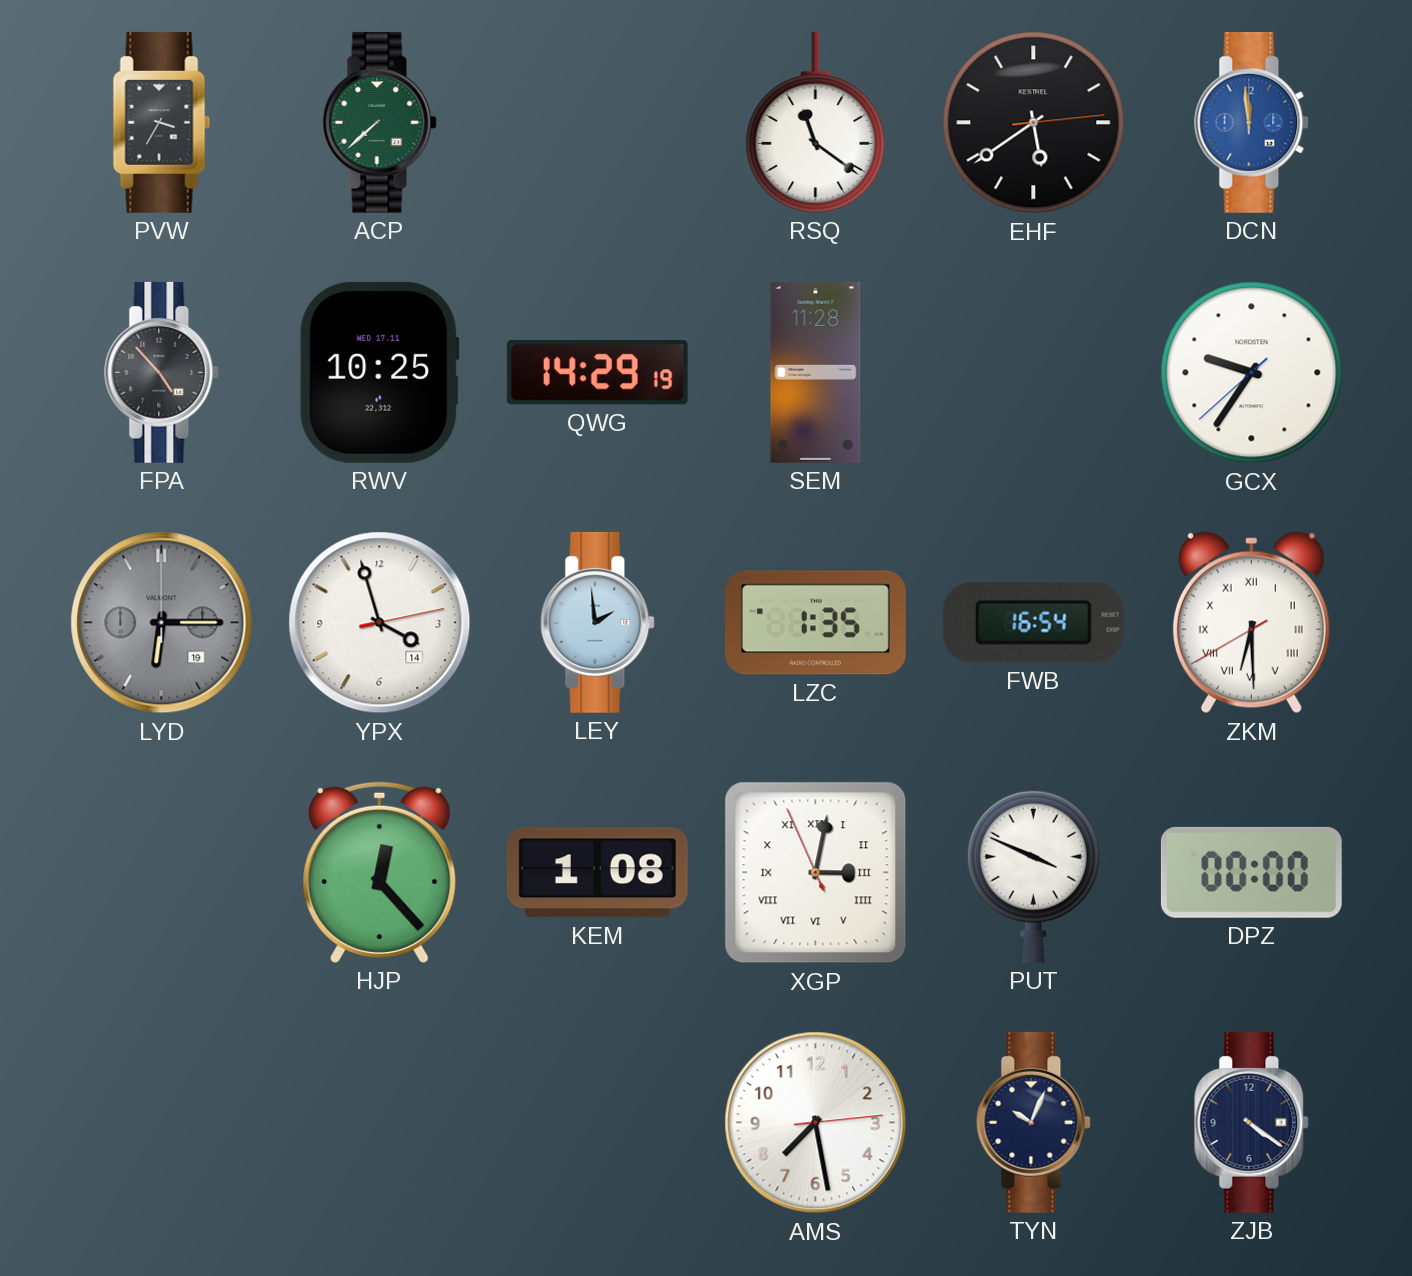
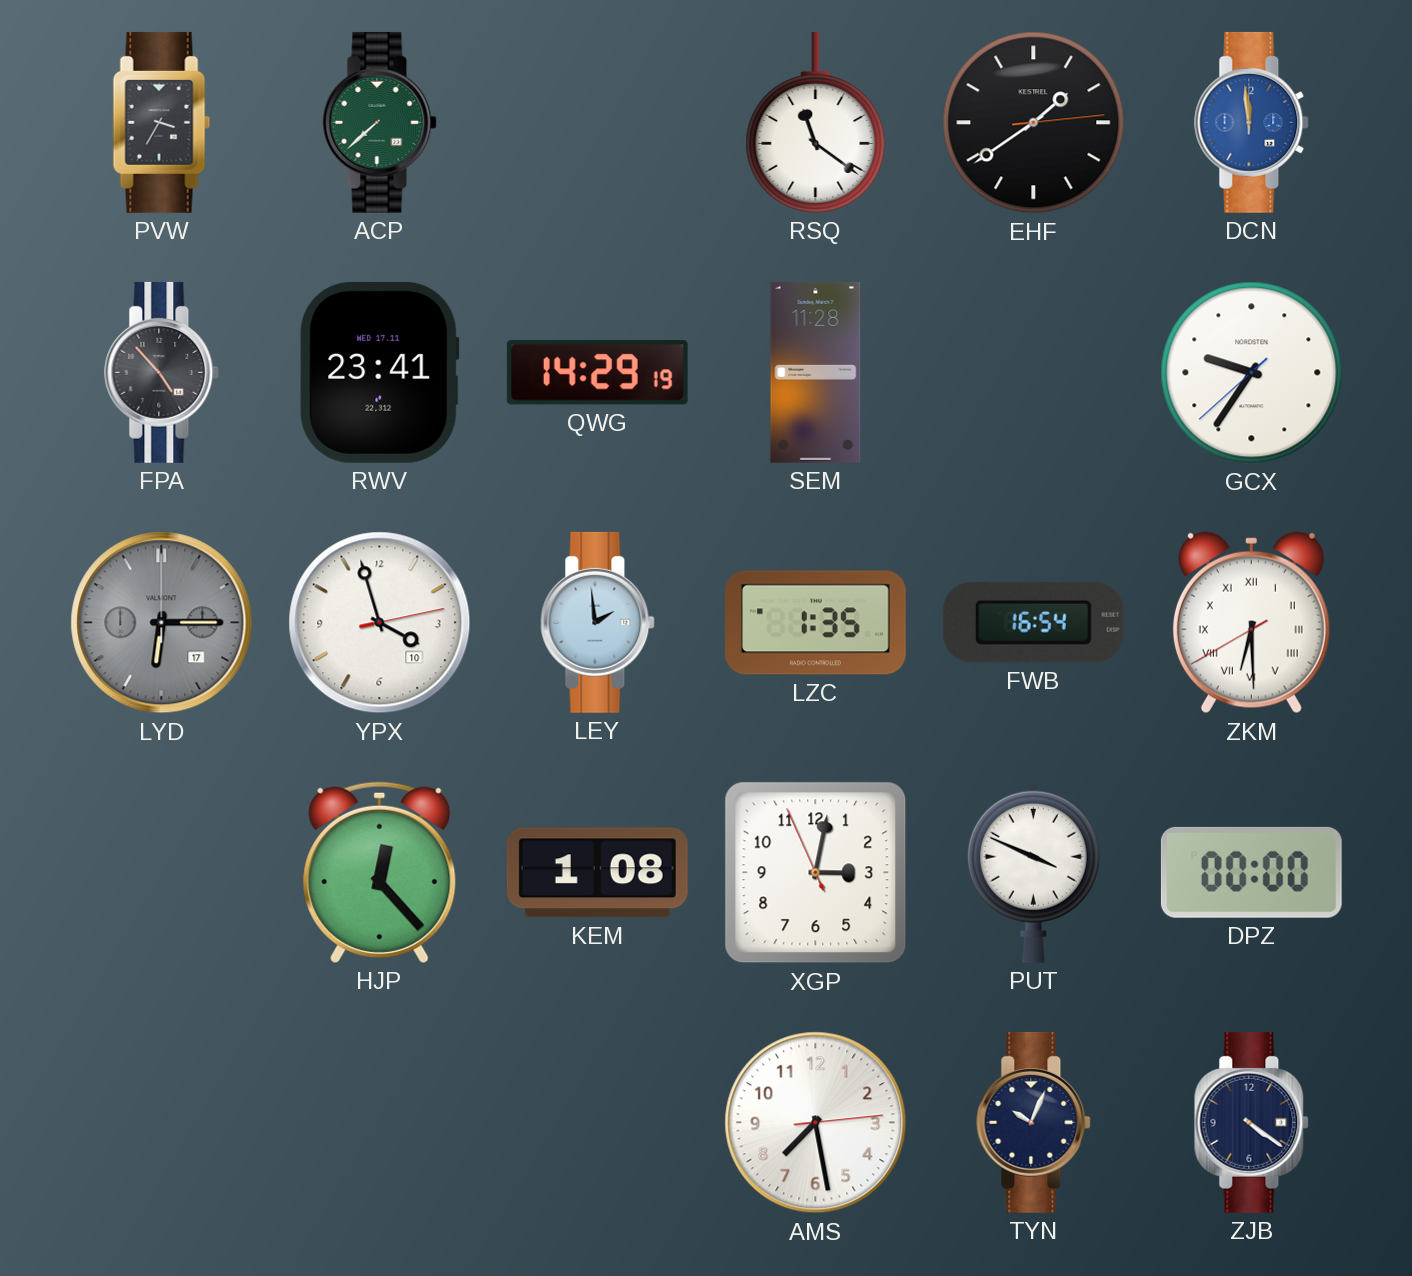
EHF: 5:39 -> 1:39
RWV: 10:25 -> 23:41
LYD date: 19 -> 17
YPX date: 14 -> 10
XGP numerals: Roman -> Arabic
